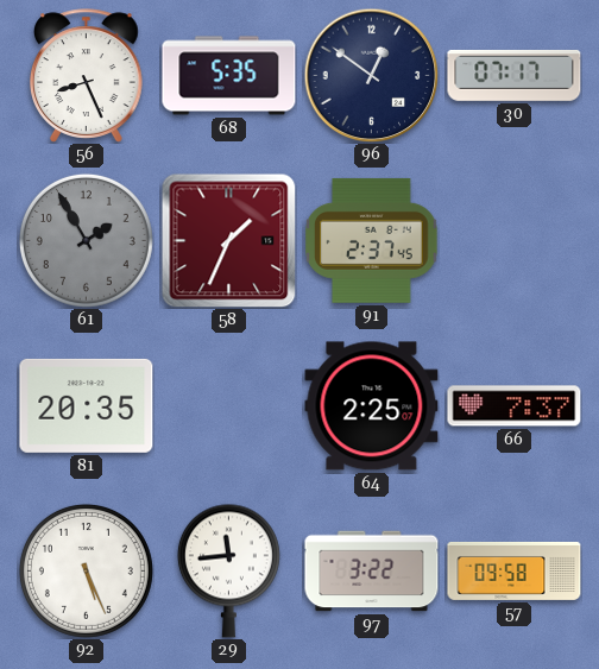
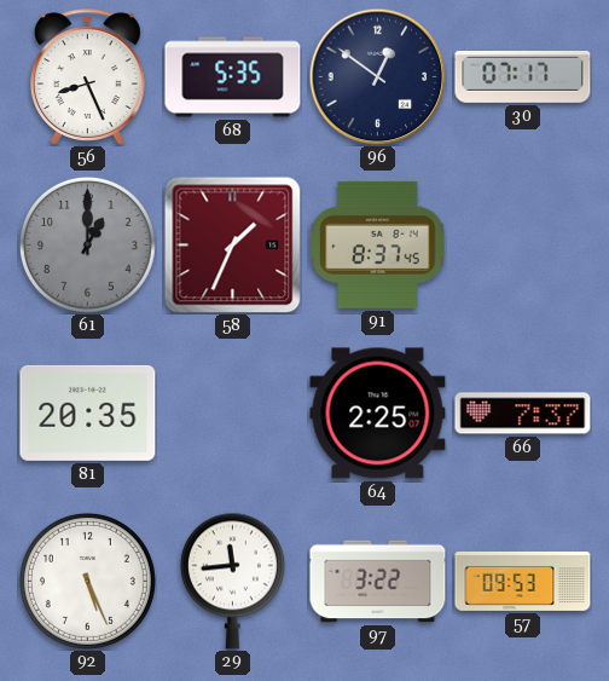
61: 1:55 -> 1:00
91: 2:37 -> 8:37
57: 09:58 -> 09:53
